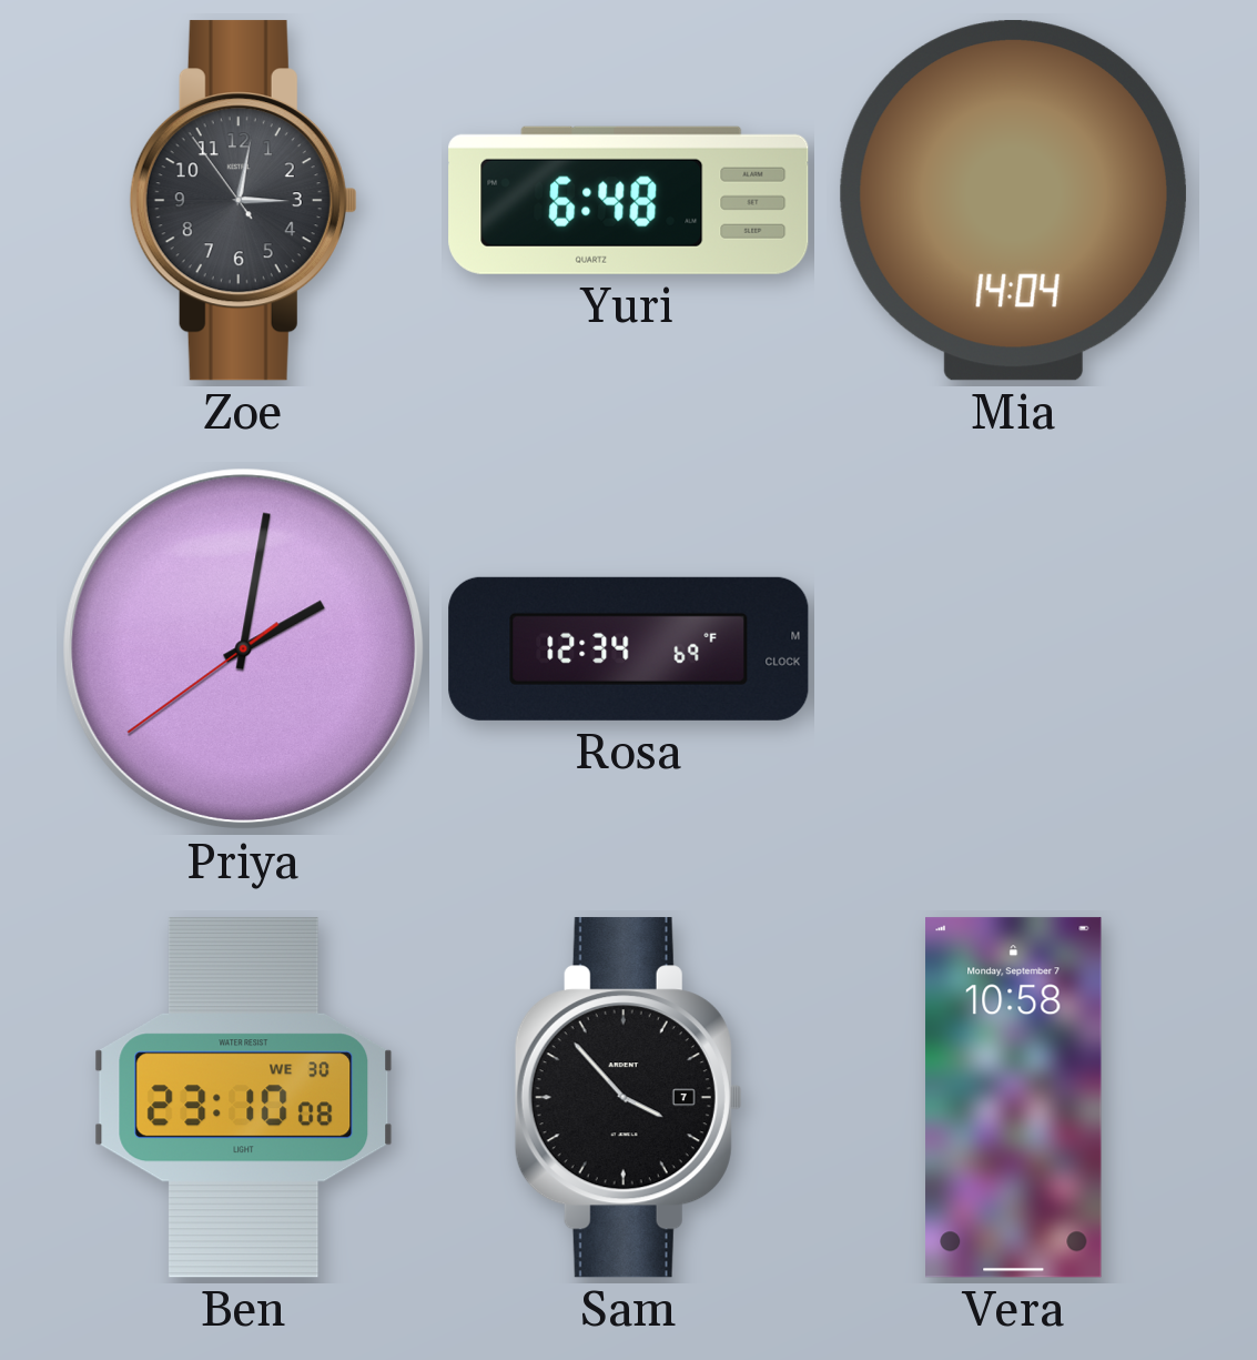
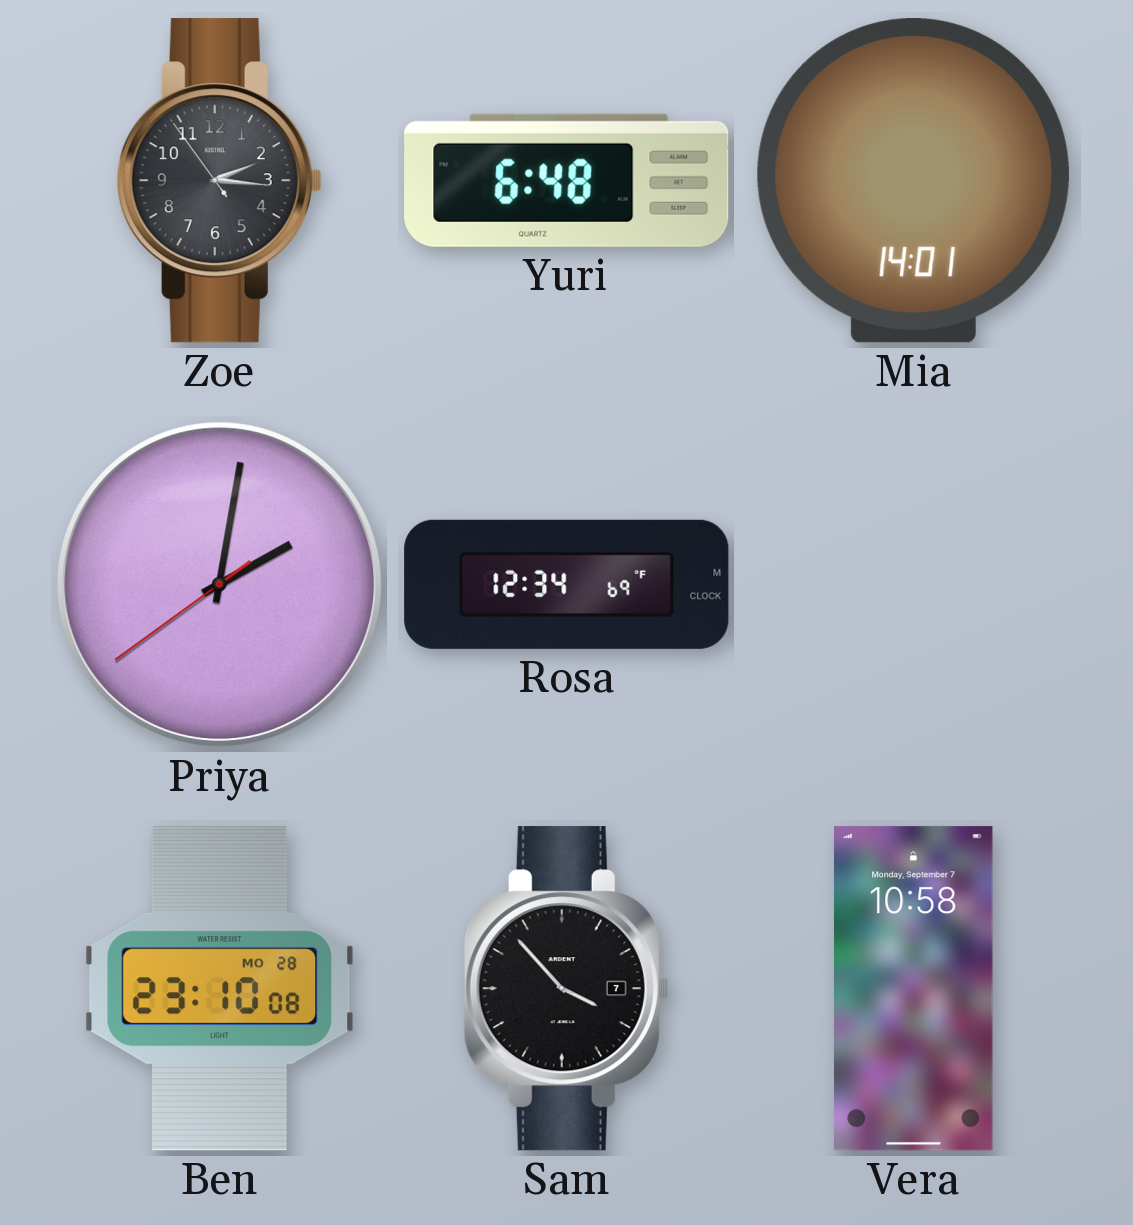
Zoe: 3:01 -> 2:15
Mia: 14:04 -> 14:01
Ben date: WE 30 -> MO 28
